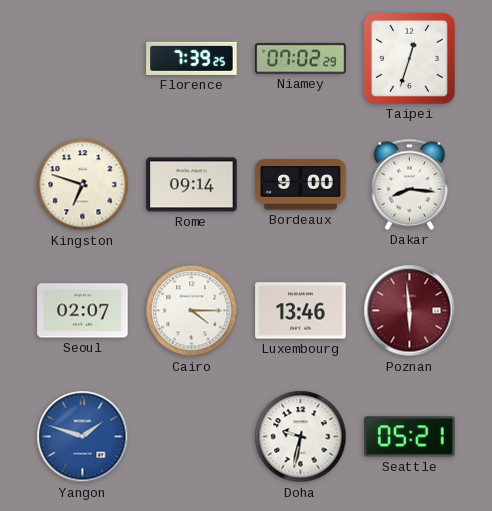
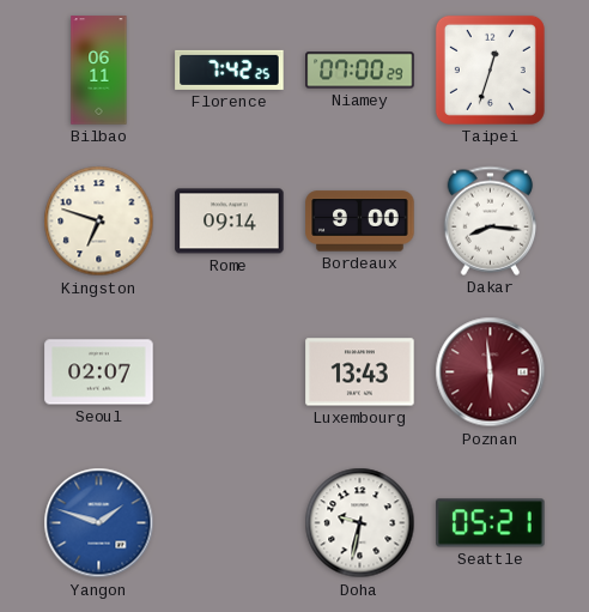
Bilbao: none -> 06:11
Florence: 7:39 -> 7:42
Niamey: 07:02 -> 07:00
Cairo: 4:15 -> none
Luxembourg: 13:46 -> 13:43
